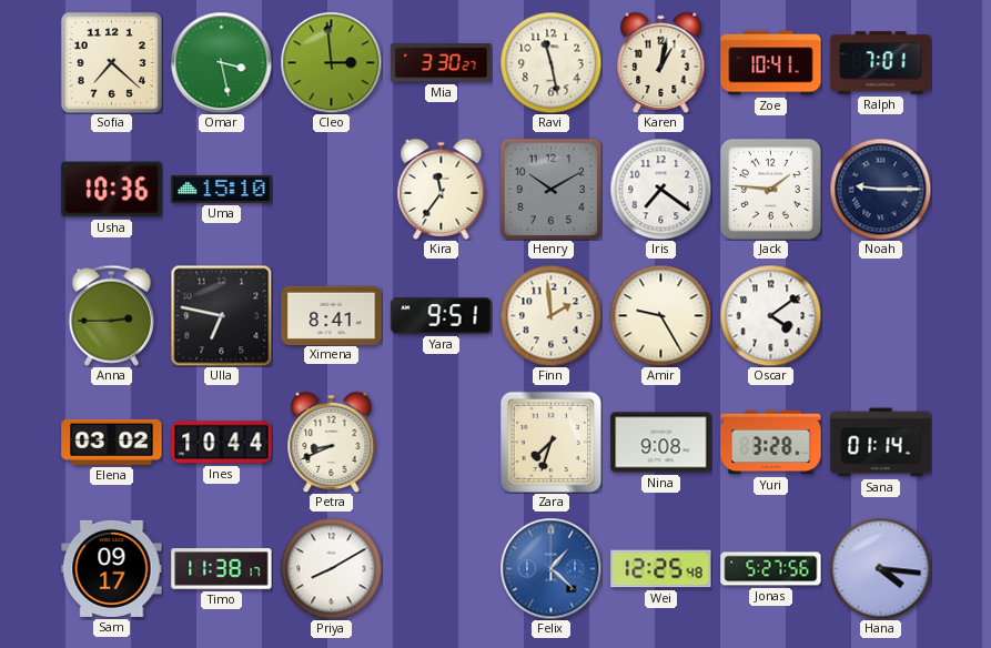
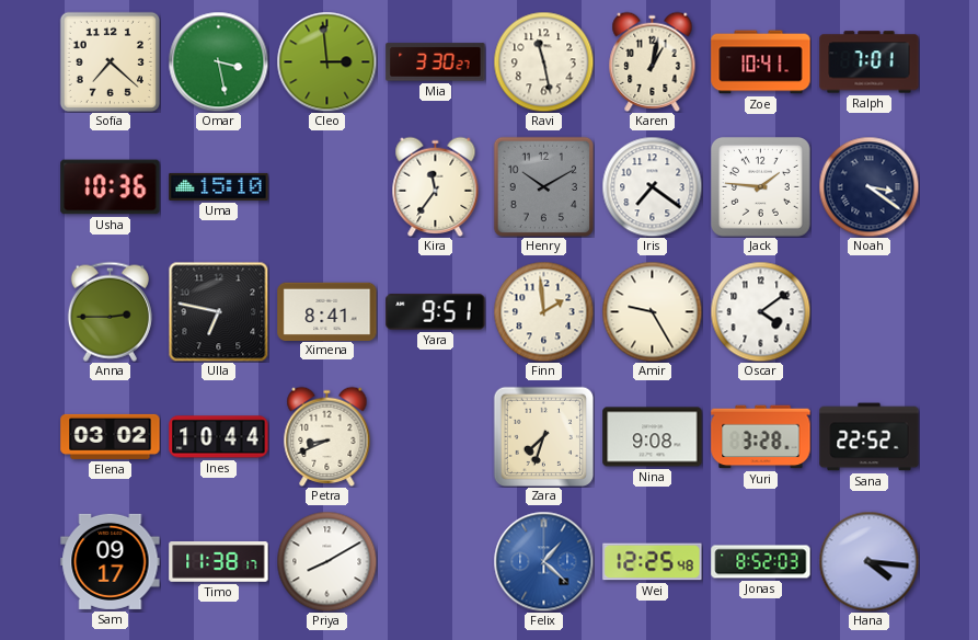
Noah: 9:15 -> 3:21
Sana: 01:14 -> 22:52
Jonas: 5:27 -> 8:52
